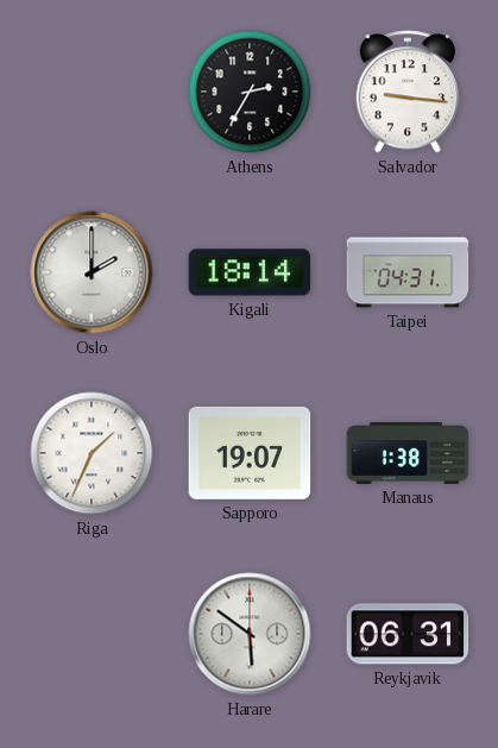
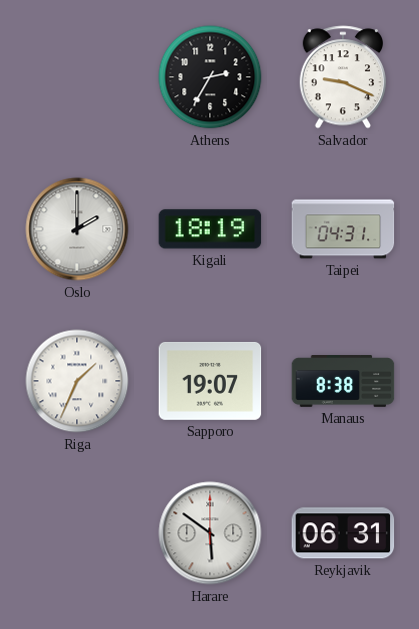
Salvador: 9:16 -> 9:19
Kigali: 18:14 -> 18:19
Manaus: 1:38 -> 8:38
